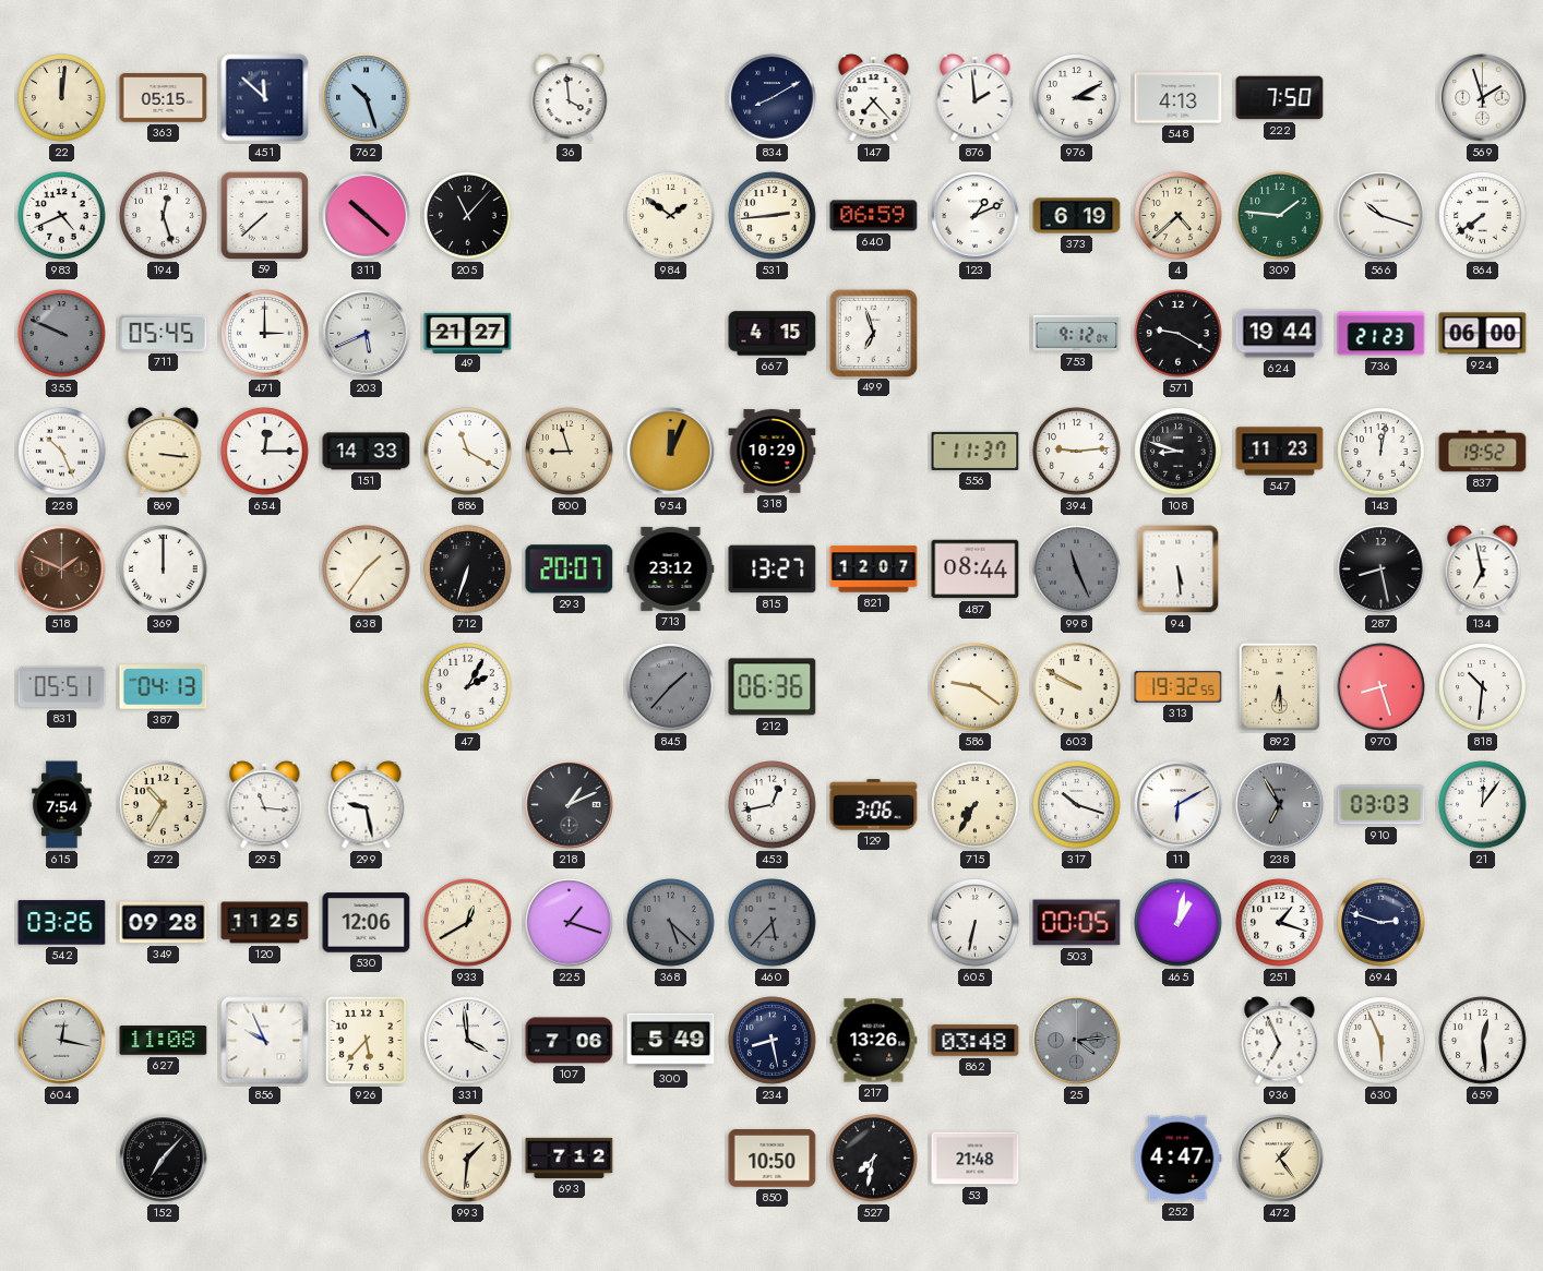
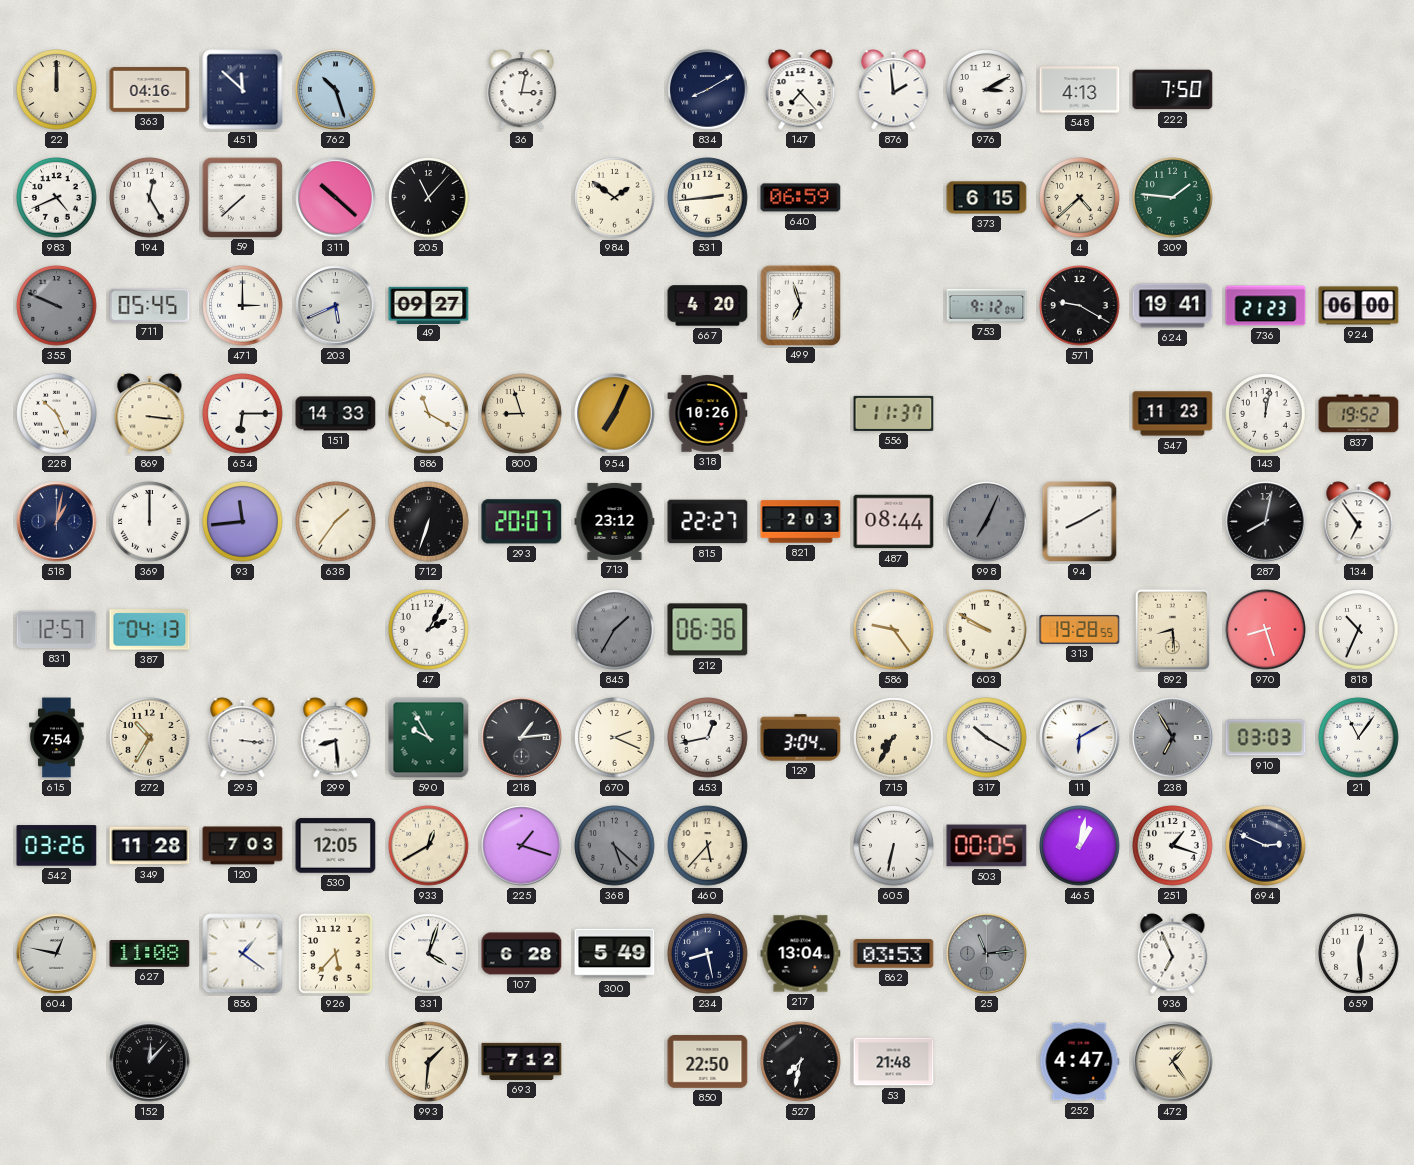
22: 12:01 -> 12:00
363: 05:15 -> 04:16
36: 3:59 -> 3:02
569: 1:57 -> none
194: 12:27 -> 12:25
123: 1:11 -> none
373: 6:19 -> 6:15
566: 10:18 -> none
864: 7:39 -> none
49: 21:27 -> 09:27
667: 4:15 -> 4:20
624: 19:44 -> 19:41
654: 12:15 -> 6:15
954: 12:04 -> 7:04
318: 10:29 -> 10:26
394: 9:14 -> none
108: 8:48 -> none
518: 1:49 -> 1:02
518 dial: brown -> navy
93: none -> 11:44
815: 13:27 -> 22:27
821: 12:07 -> 2:03
998: 11:26 -> 7:04
94: 5:29 -> 8:10
287: 8:28 -> 8:02
134: 6:58 -> 6:54
831: 05:51 -> 12:57
845: 1:37 -> 1:35
586: 9:21 -> 9:24
313: 19:32 -> 19:28
892: 6:29 -> 8:29
818: 10:31 -> 10:34
295: 11:16 -> 3:16
299: 9:28 -> 8:29
590: none -> 9:55
218: 1:11 -> 1:14
670: none -> 2:19
129: 3:06 -> 3:04
317: 10:18 -> 10:20
21: 12:06 -> 11:06
349: 09:28 -> 11:28
120: 11:25 -> 7:03
530: 12:06 -> 12:05
460 dial: grey -> cream
694: 2:48 -> 2:49
604: 12:17 -> 12:47
856: 9:56 -> 1:21
331: 3:59 -> 4:03
107: 7:06 -> 6:28
217: 13:26 -> 13:04
862: 03:48 -> 03:53
25: 4:14 -> 11:14
630: 5:56 -> none
152: 7:07 -> 12:07
850: 10:50 -> 22:50
